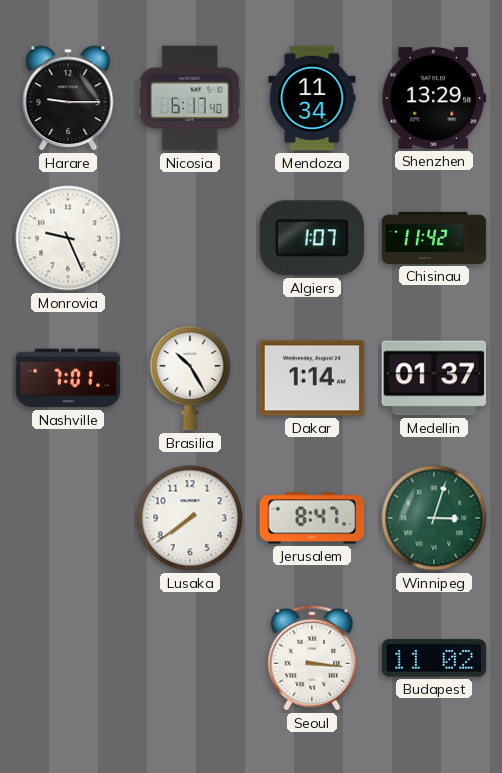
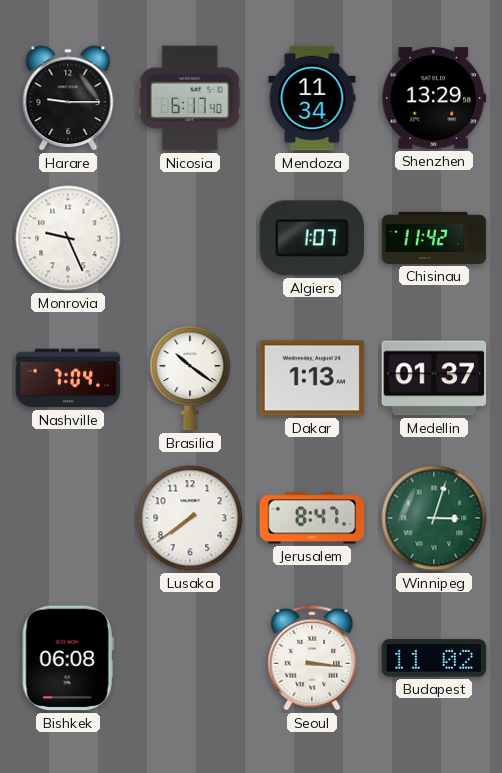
Nashville: 7:01 -> 7:04
Brasilia: 10:25 -> 10:21
Dakar: 1:14 -> 1:13
Bishkek: none -> 06:08
